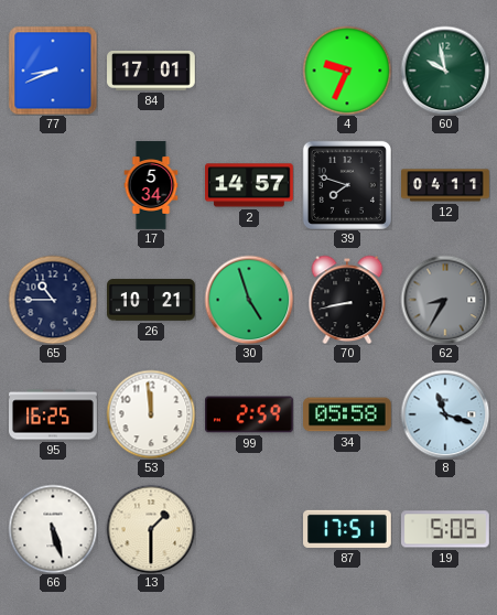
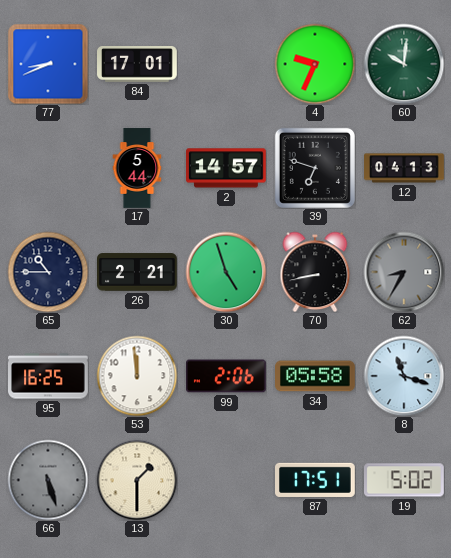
60: 9:58 -> 10:01
17: 5:34 -> 5:44
39: 7:48 -> 6:48
12: 04:11 -> 04:13
26: 10:21 -> 2:21
99: 2:59 -> 2:06
66 dial: white -> grey
19: 5:05 -> 5:02
